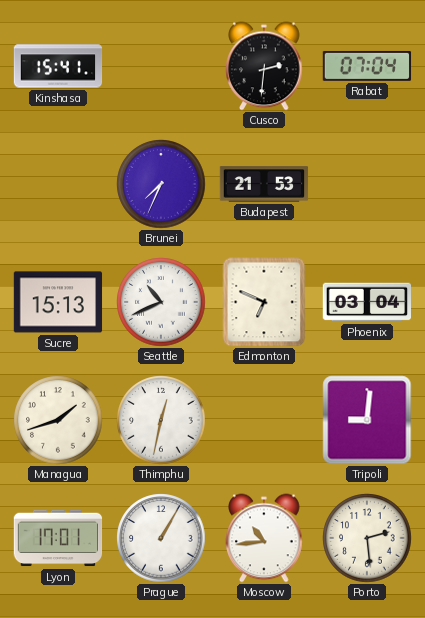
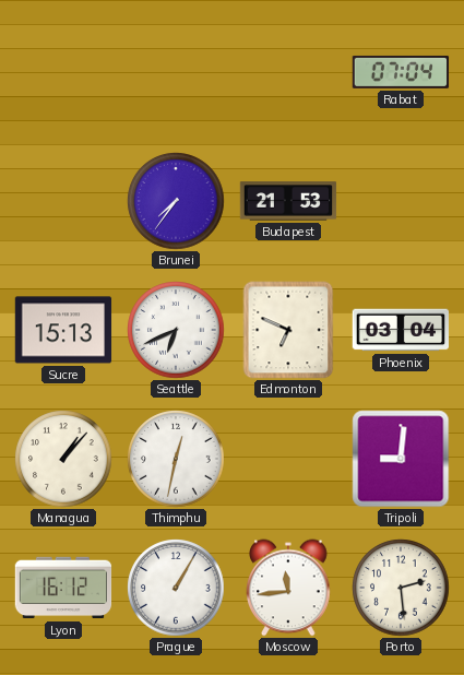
Kinshasa: 15:41 -> none
Cusco: 2:31 -> none
Brunei: 7:34 -> 7:36
Seattle: 10:41 -> 6:41
Managua: 1:42 -> 1:07
Lyon: 17:01 -> 16:12
Moscow: 10:44 -> 11:44
